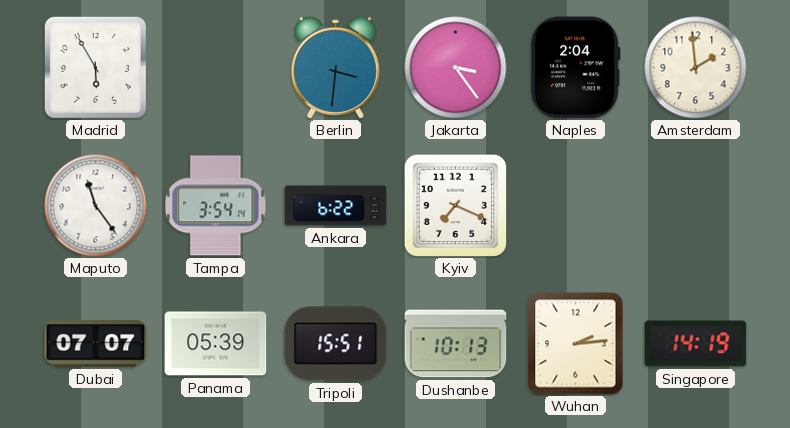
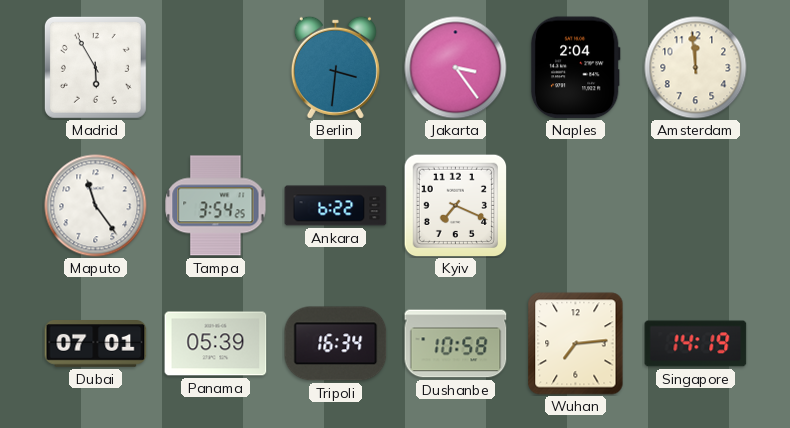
Amsterdam: 1:59 -> 11:59
Tampa: 3:54:14 -> 3:54:25
Dubai: 07:07 -> 07:01
Tripoli: 15:51 -> 16:34
Dushanbe: 10:13 -> 10:58
Wuhan: 2:14 -> 7:14
